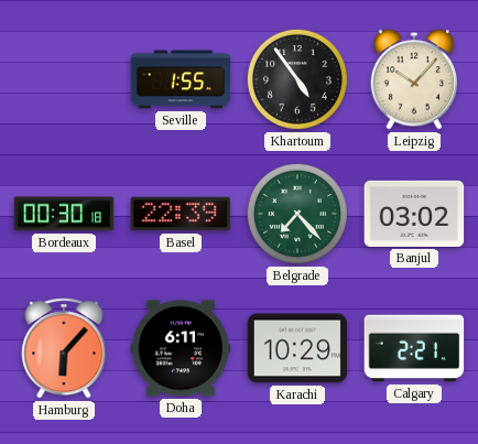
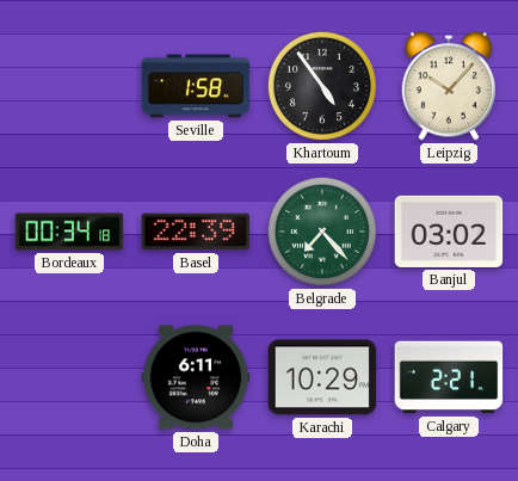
Seville: 1:55 -> 1:58
Bordeaux: 00:30 -> 00:34
Hamburg: 6:07 -> none
